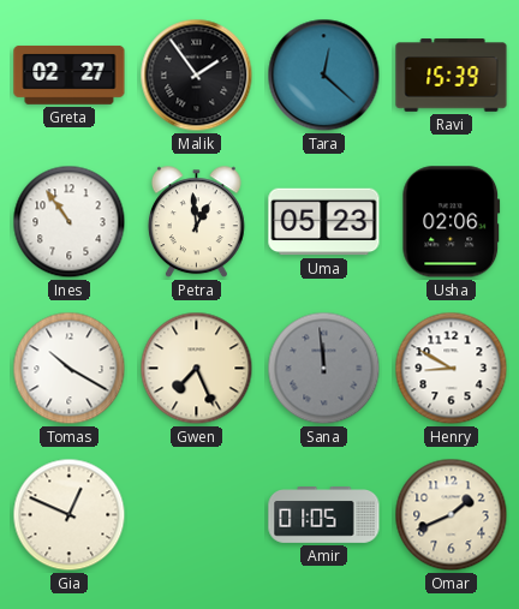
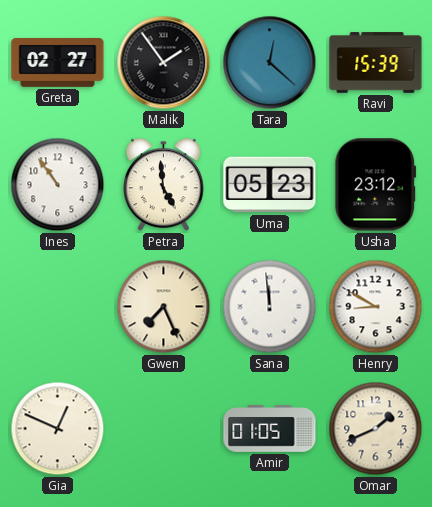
Petra: 12:59 -> 4:59
Usha: 02:06 -> 23:12
Tomas: 10:20 -> none
Sana dial: grey -> white
